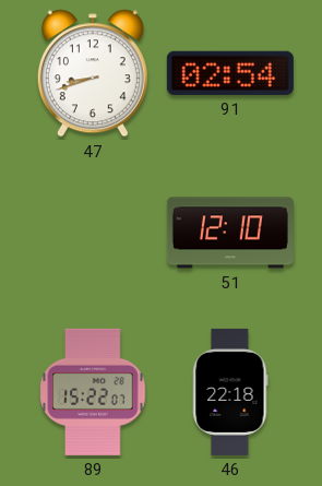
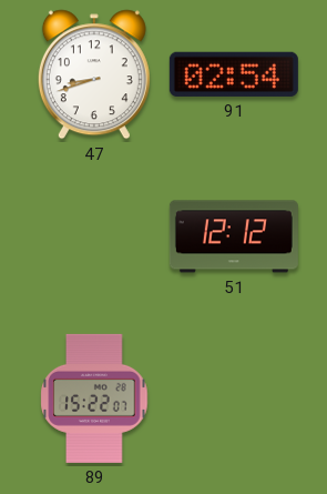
51: 12:10 -> 12:12
46: 22:18 -> none
